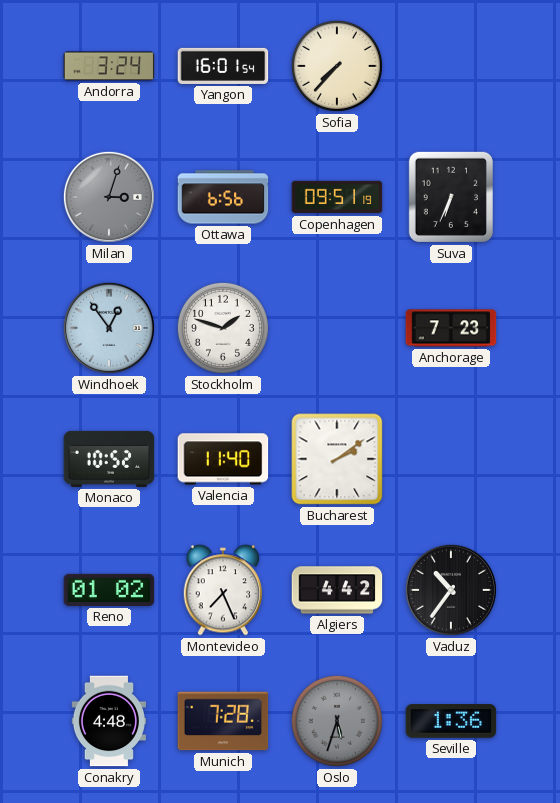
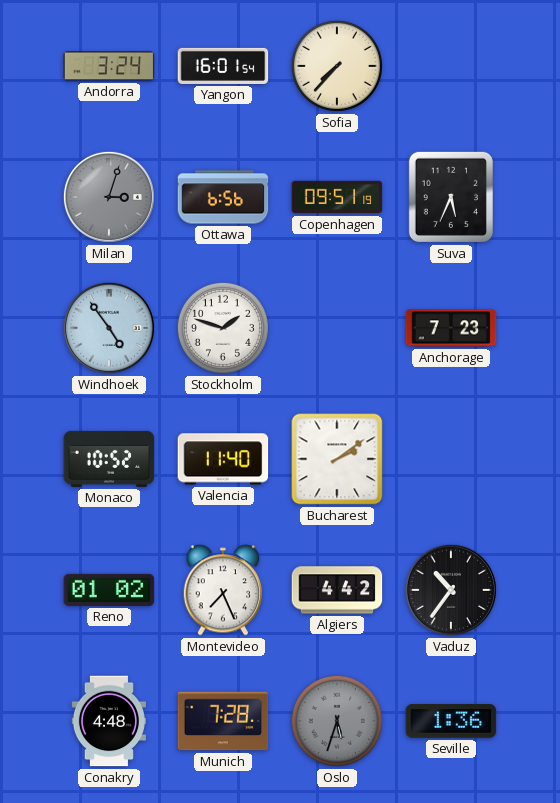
Suva: 6:34 -> 5:34
Windhoek: 12:54 -> 4:54
